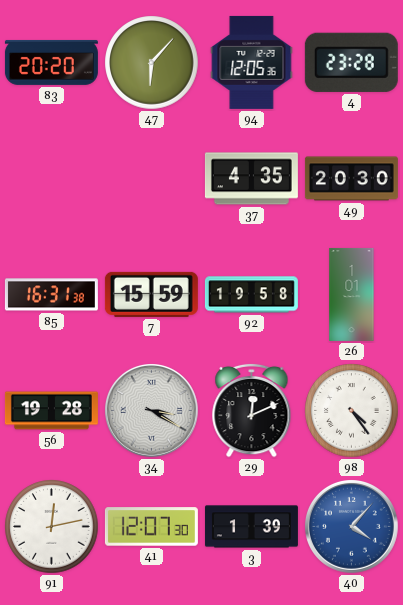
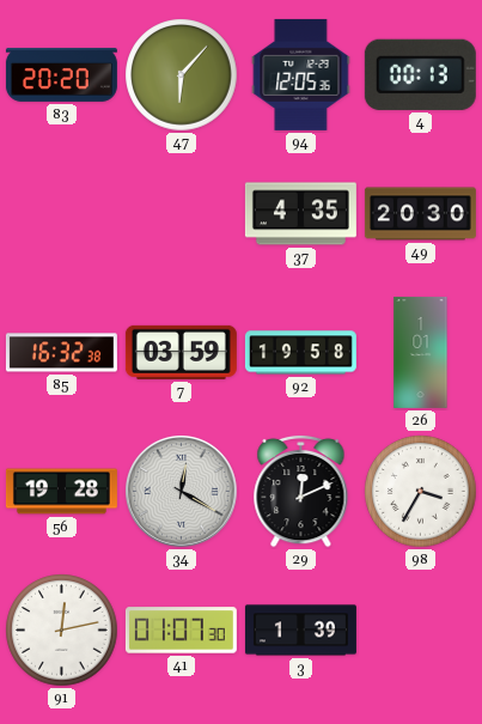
4: 23:28 -> 00:13
85: 16:31 -> 16:32
7: 15:59 -> 03:59
34: 3:20 -> 12:20
98: 4:24 -> 3:35
41: 12:07 -> 01:07
40: 4:07 -> none
